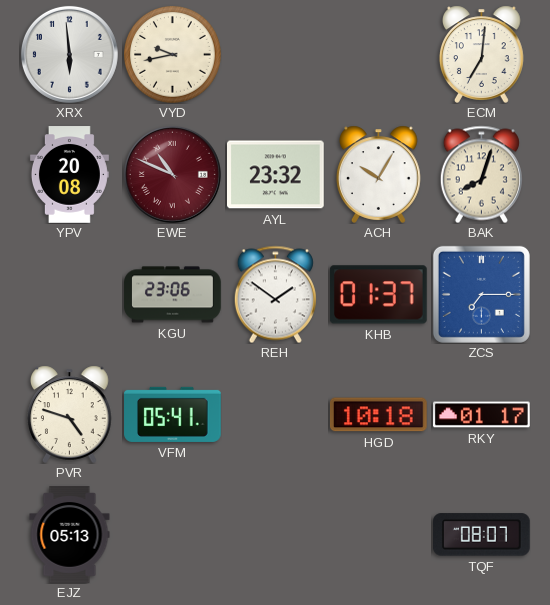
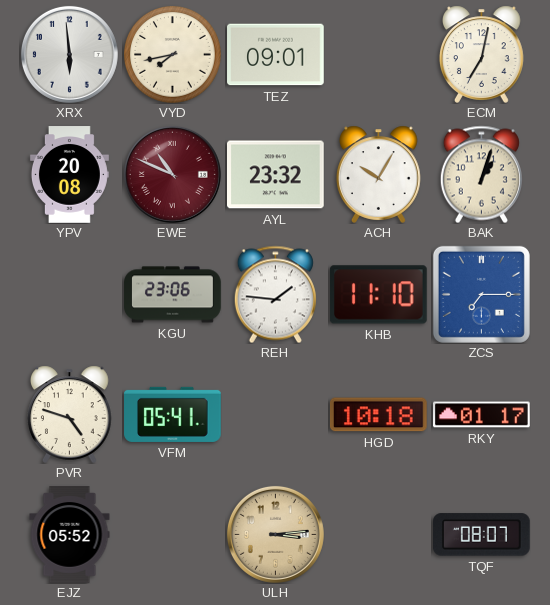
VYD: 9:43 -> 7:43
TEZ: none -> 09:01
ECM: 7:01 -> 7:02
BAK: 8:03 -> 1:03
REH: 1:51 -> 1:46
KHB: 01:37 -> 11:10
EJZ: 05:13 -> 05:52
ULH: none -> 3:14
